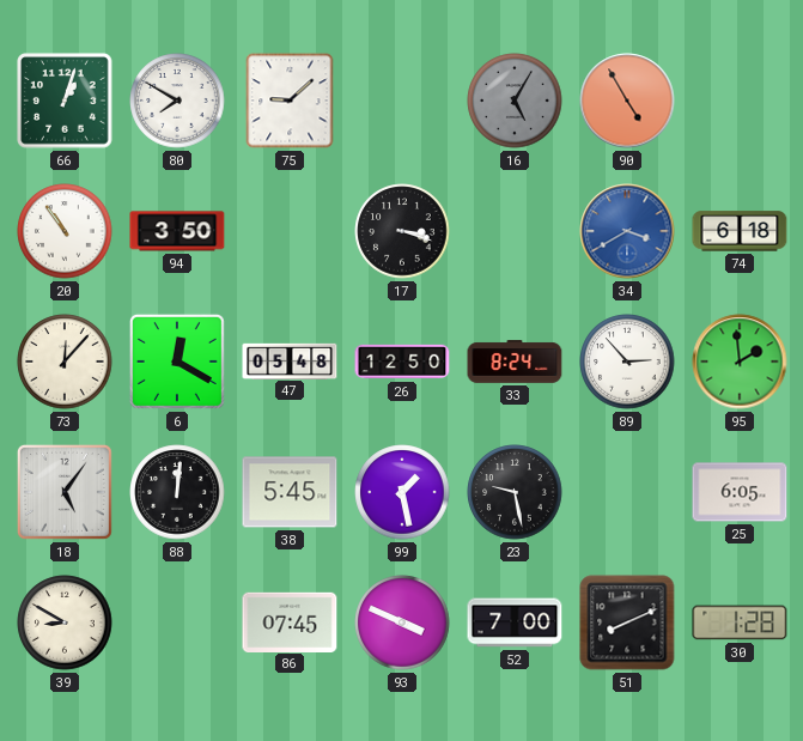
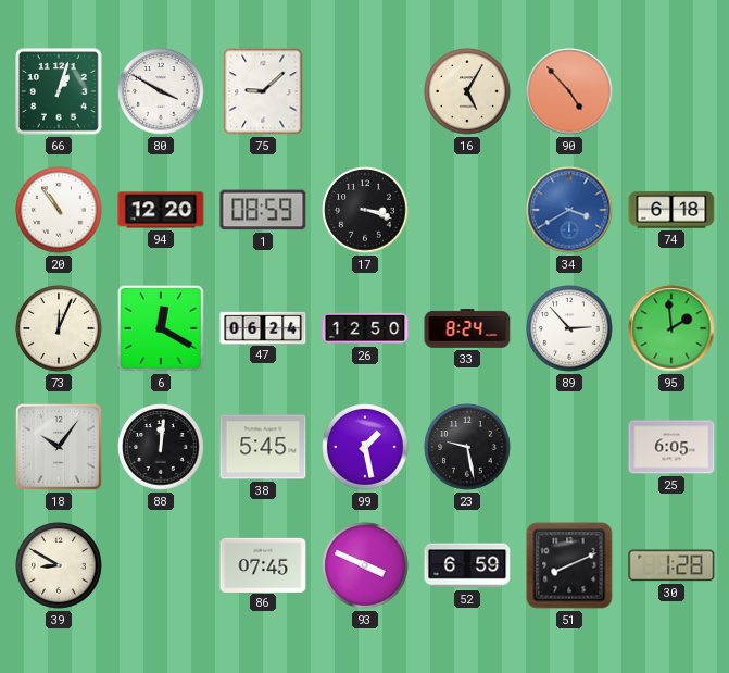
80: 7:50 -> 3:50
16 dial: grey -> cream
90: 4:55 -> 4:53
94: 3:50 -> 12:20
1: none -> 08:59
73: 12:07 -> 12:04
47: 05:48 -> 06:24
18: 5:06 -> 10:06
52: 7:00 -> 6:59
